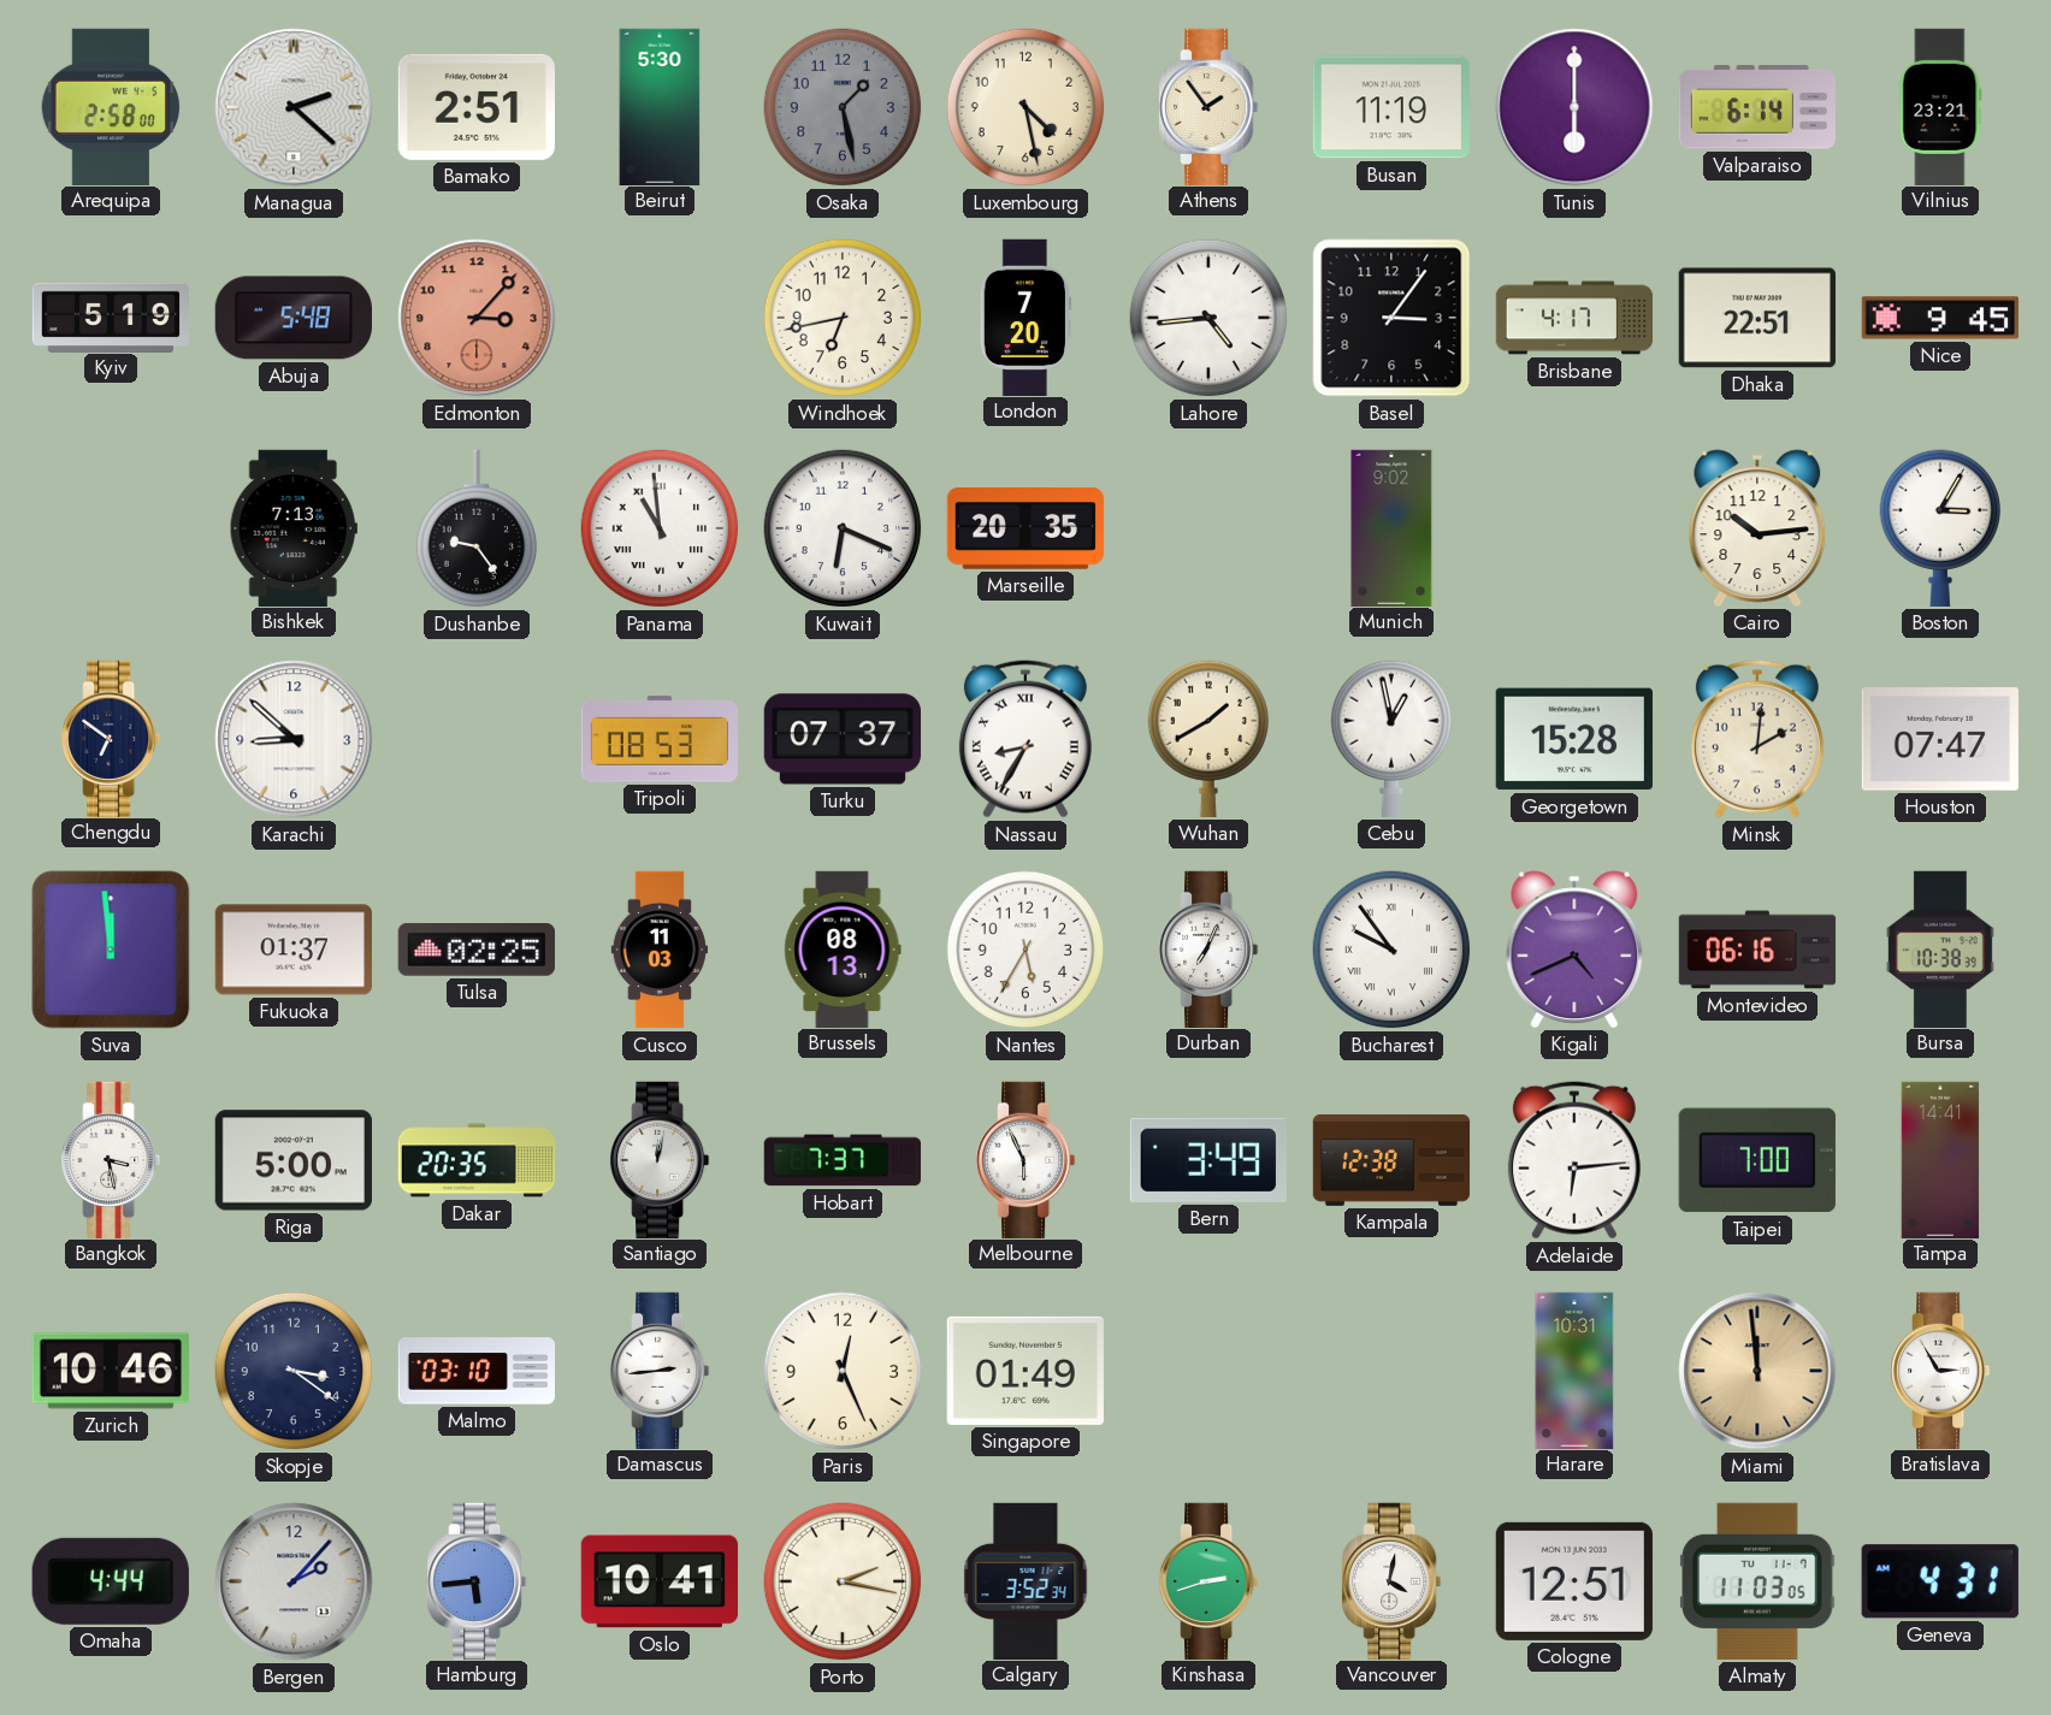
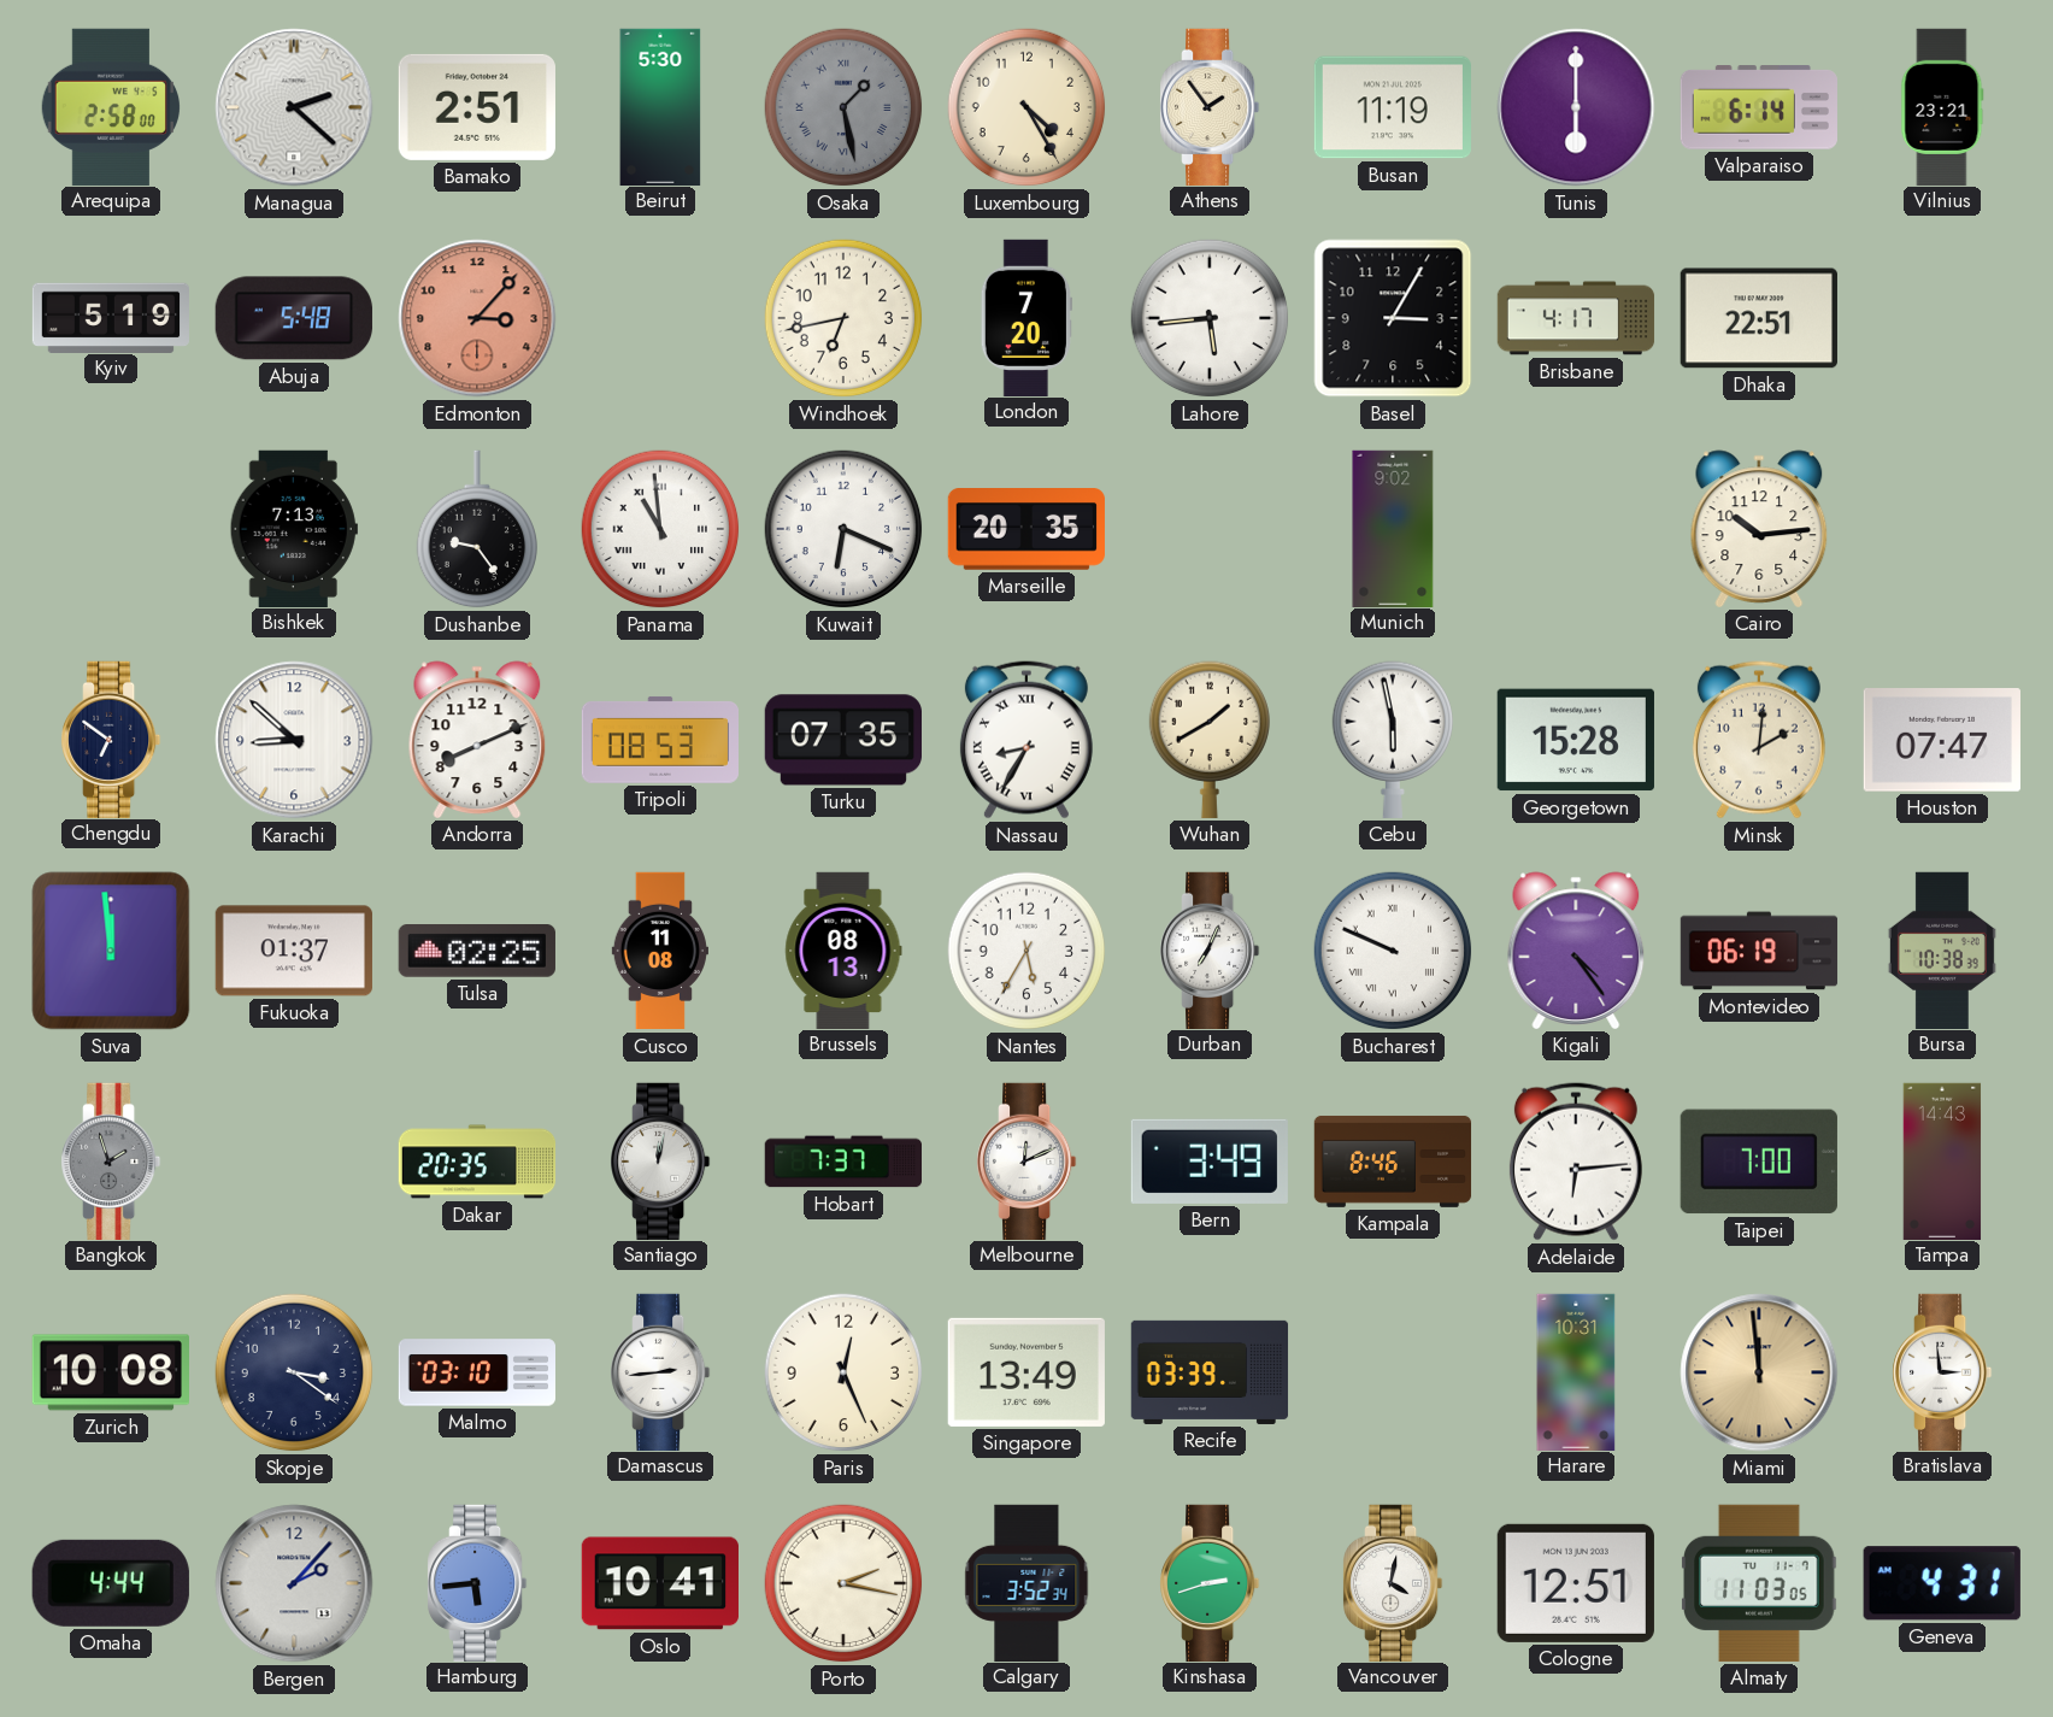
Osaka numerals: Arabic -> Roman
Luxembourg: 4:28 -> 4:25
Lahore: 4:44 -> 5:44
Basel: 3:06 -> 3:05
Nice: 9:45 -> none
Boston: 3:05 -> none
Andorra: none -> 8:11
Turku: 07:37 -> 07:35
Cebu: 12:58 -> 5:58
Cusco: 11:03 -> 11:08
Bucharest: 9:54 -> 9:49
Kigali: 4:41 -> 4:24
Montevideo: 06:16 -> 06:19
Bangkok: 3:28 -> 1:57
Bangkok dial: white -> grey
Riga: 5:00 -> none
Melbourne: 5:56 -> 12:11
Kampala: 12:38 -> 8:46
Tampa: 14:41 -> 14:43
Zurich: 10:46 -> 10:08
Singapore: 01:49 -> 13:49
Recife: none -> 03:39
Bratislava: 2:55 -> 2:59
